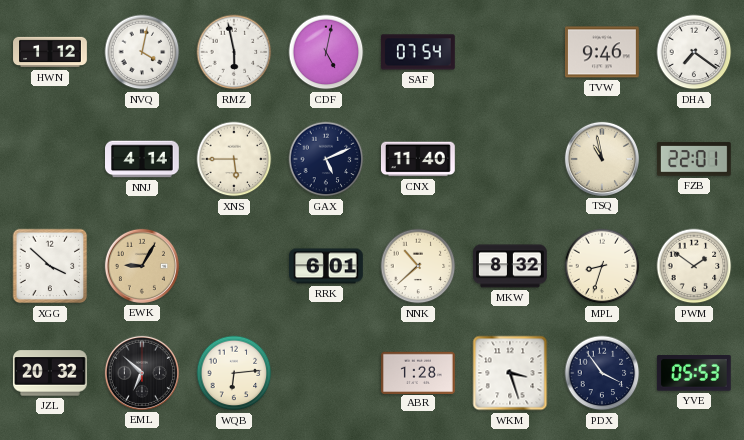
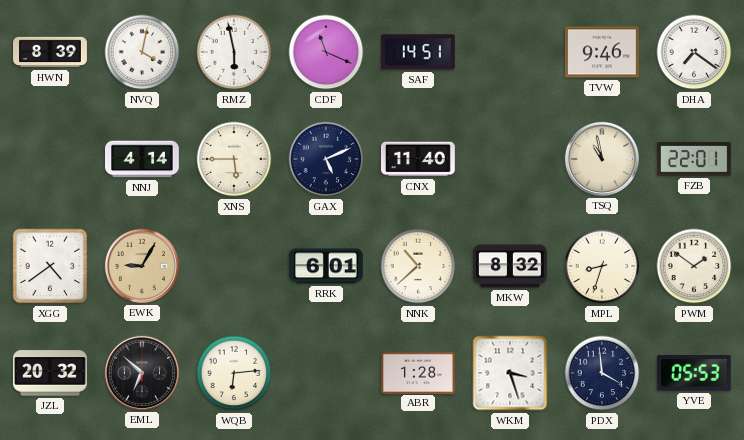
HWN: 1:12 -> 8:39
CDF: 5:02 -> 11:19
SAF: 07:54 -> 14:51
XGG: 3:52 -> 4:39
PDX: 3:54 -> 3:59
